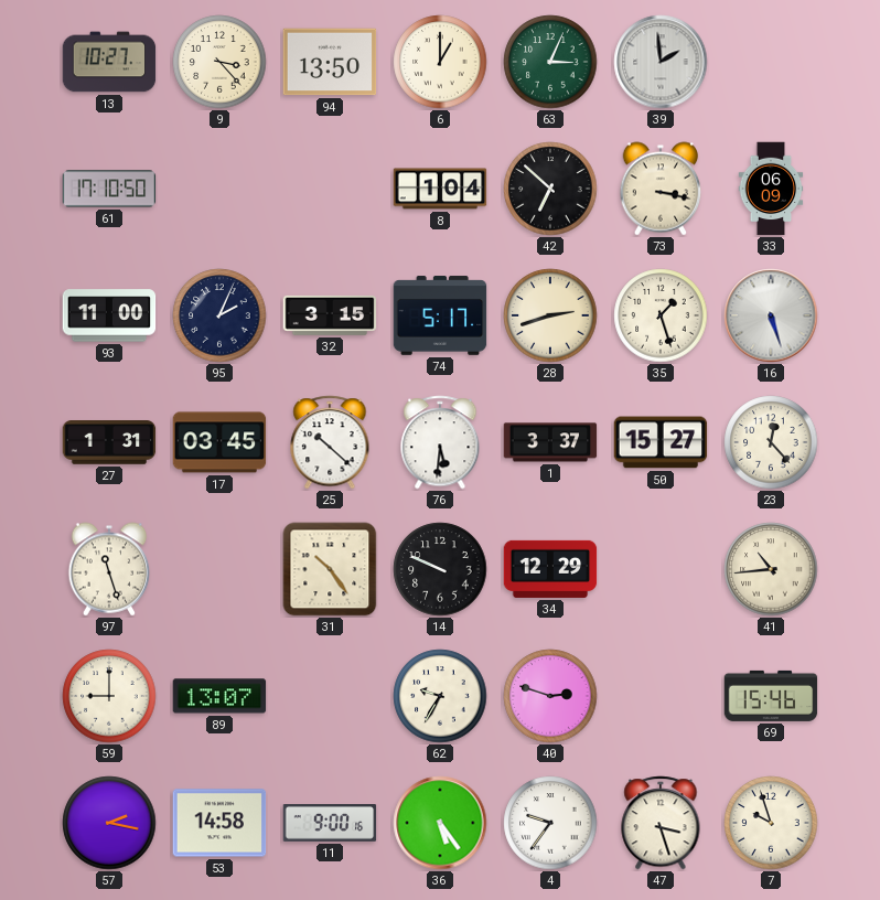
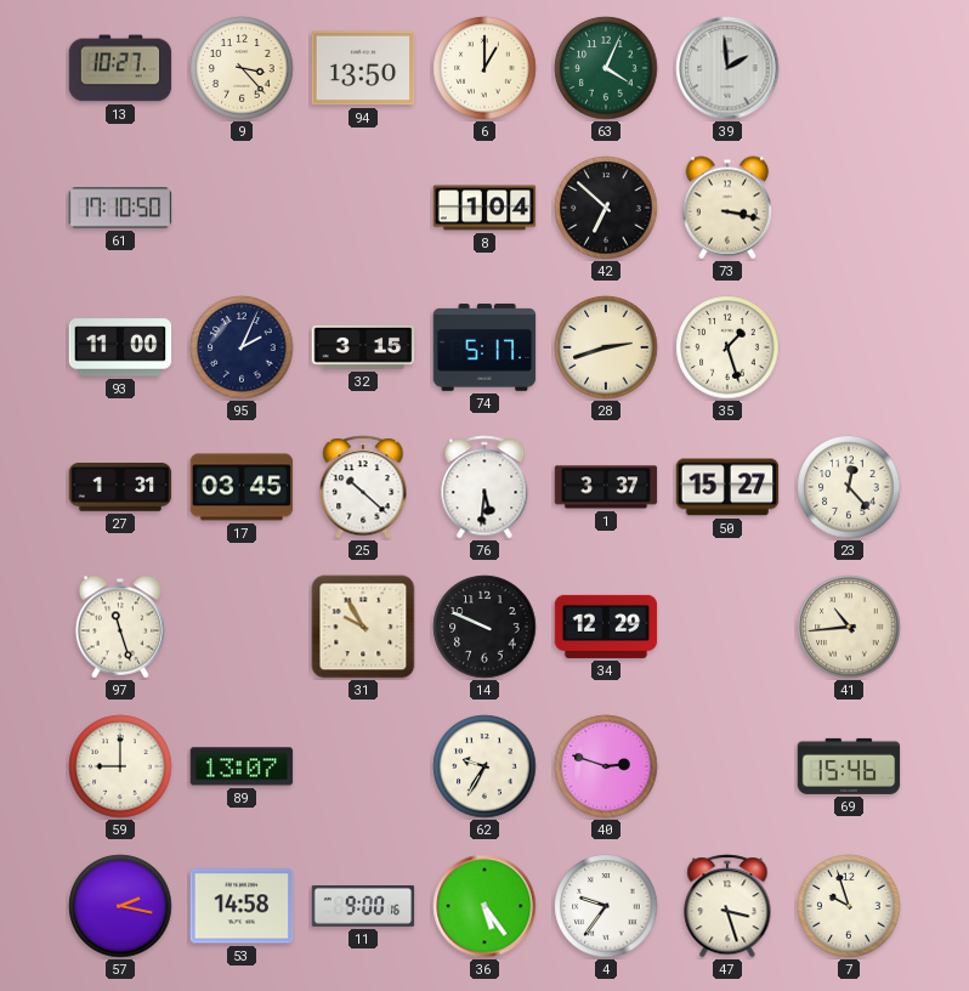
63: 3:04 -> 4:04
33: 06:09 -> none
16: 5:27 -> none
31: 10:24 -> 9:55
